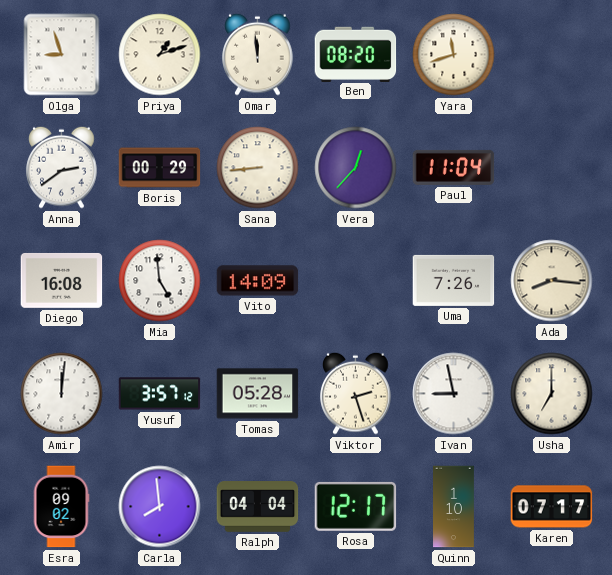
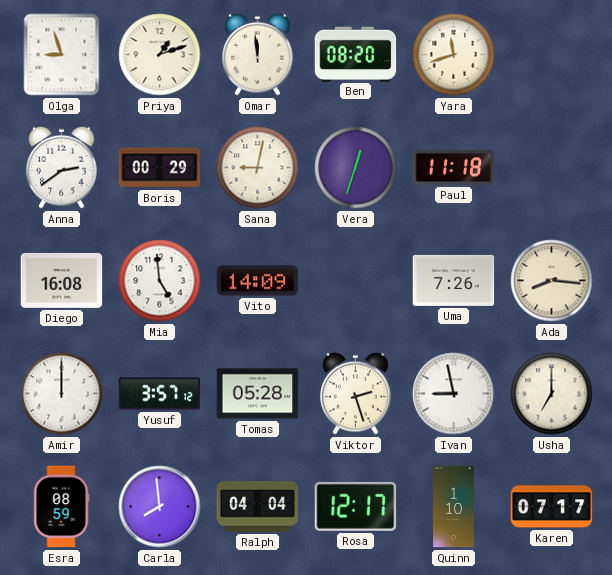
Sana: 8:44 -> 9:02
Vera: 12:37 -> 12:33
Paul: 11:04 -> 11:18
Amir: 12:01 -> 12:00
Esra: 09:02 -> 08:59
